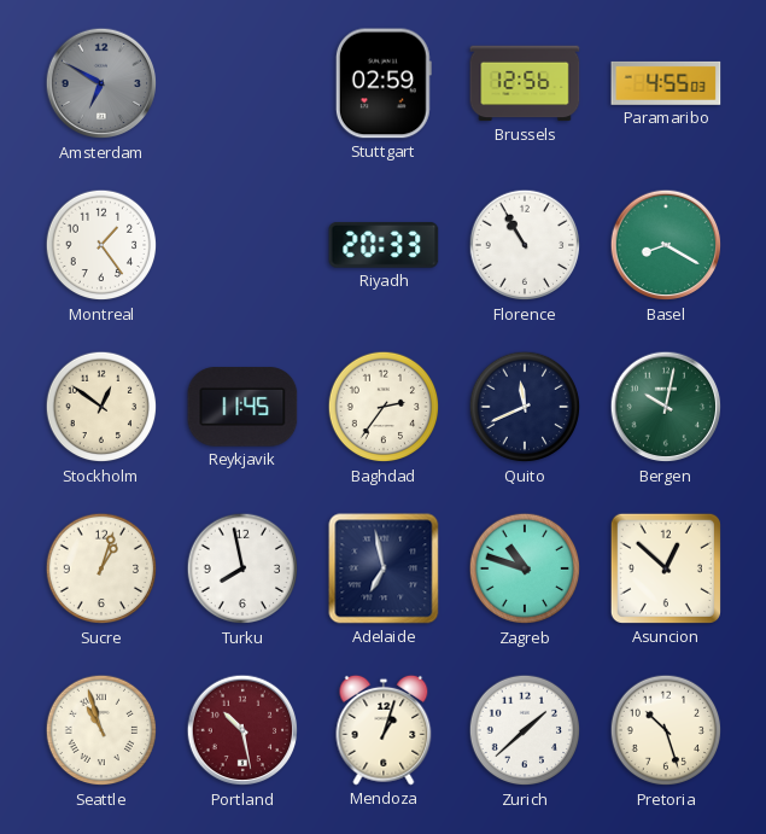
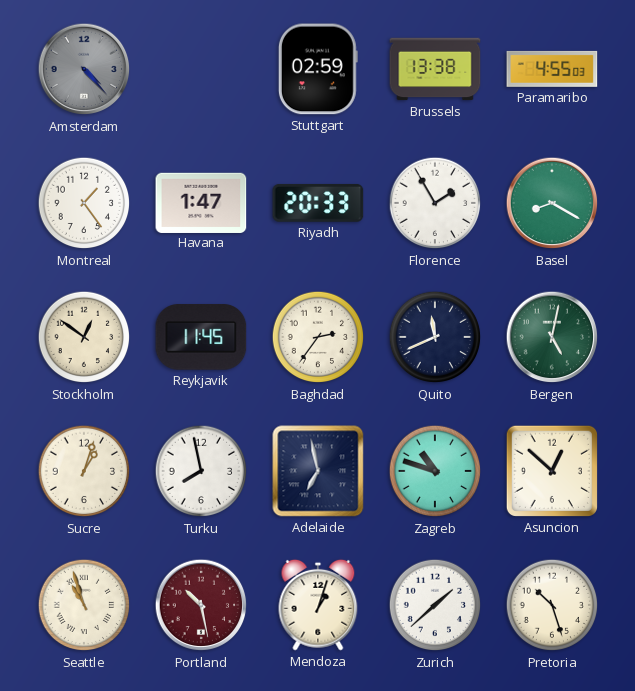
Amsterdam: 6:50 -> 4:23
Brussels: 12:56 -> 13:38
Havana: none -> 1:47
Florence: 10:55 -> 1:55
Bergen: 10:02 -> 5:02
